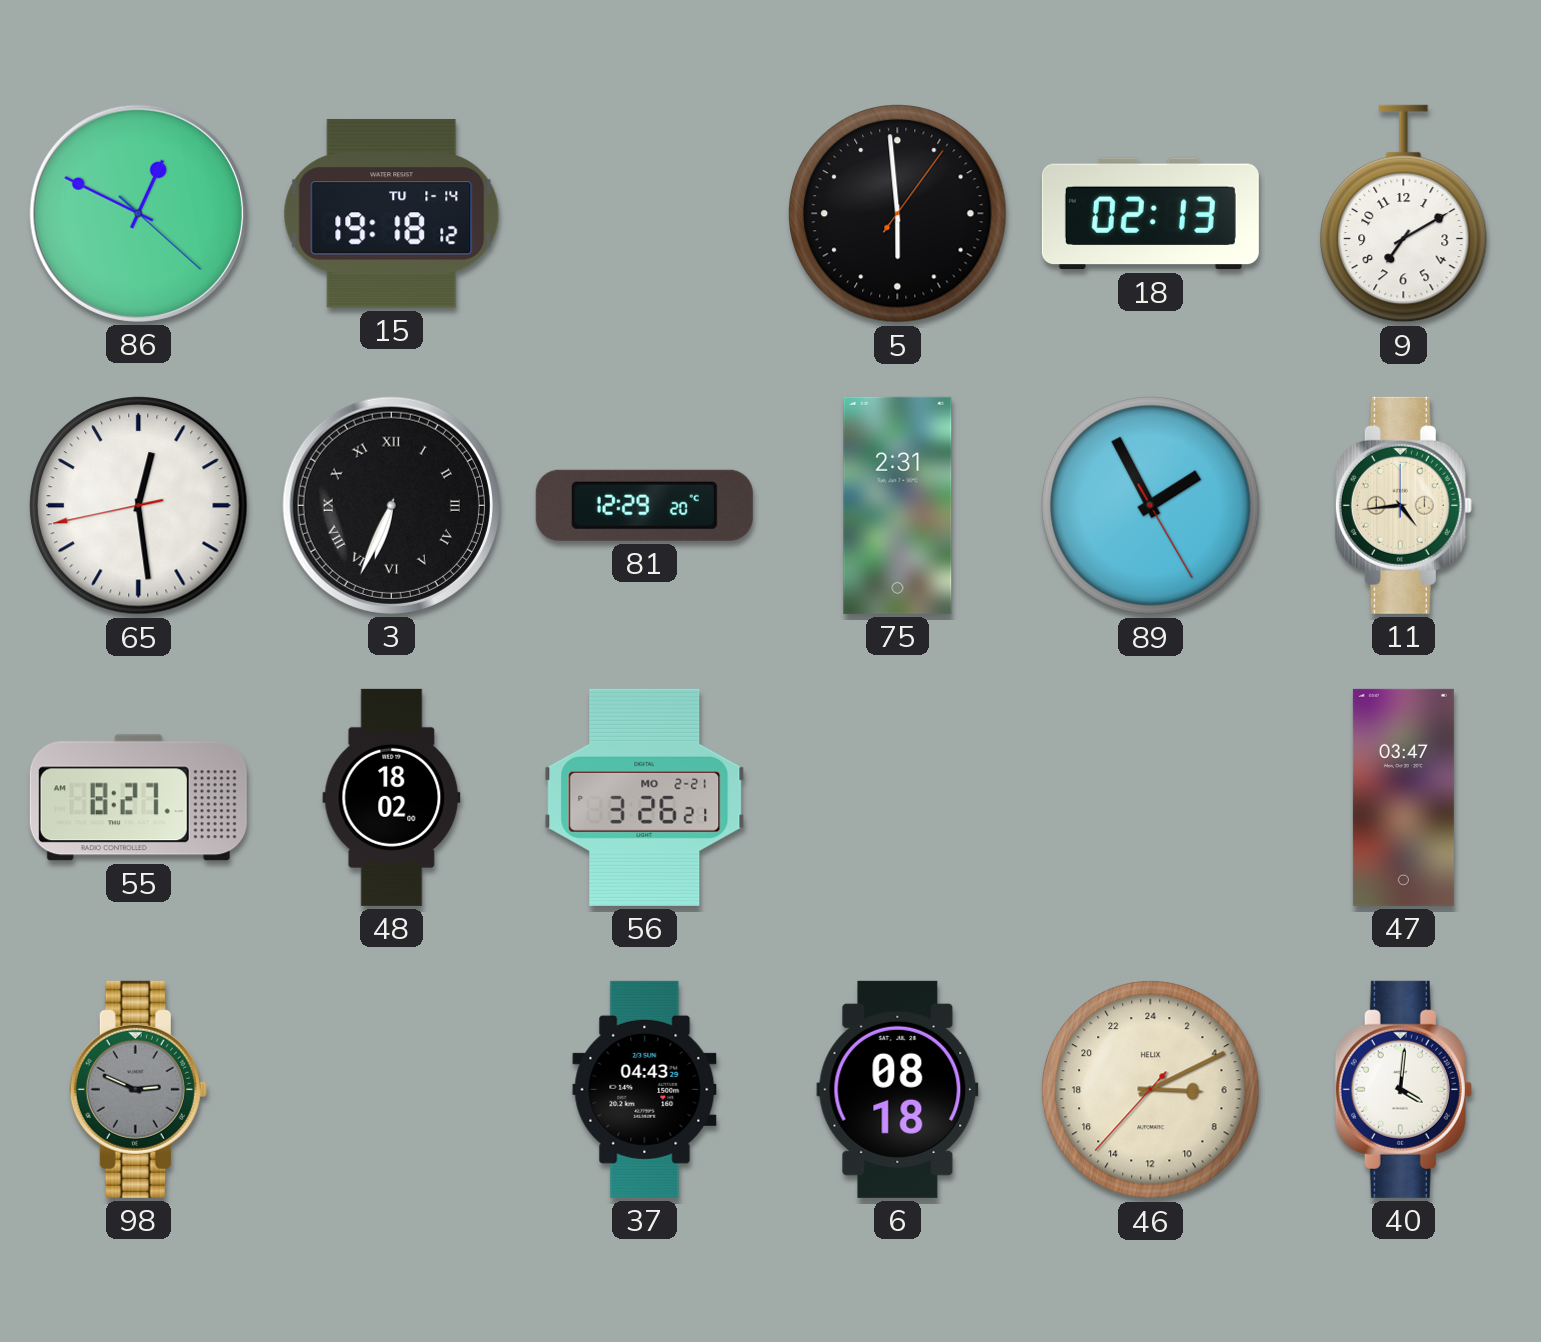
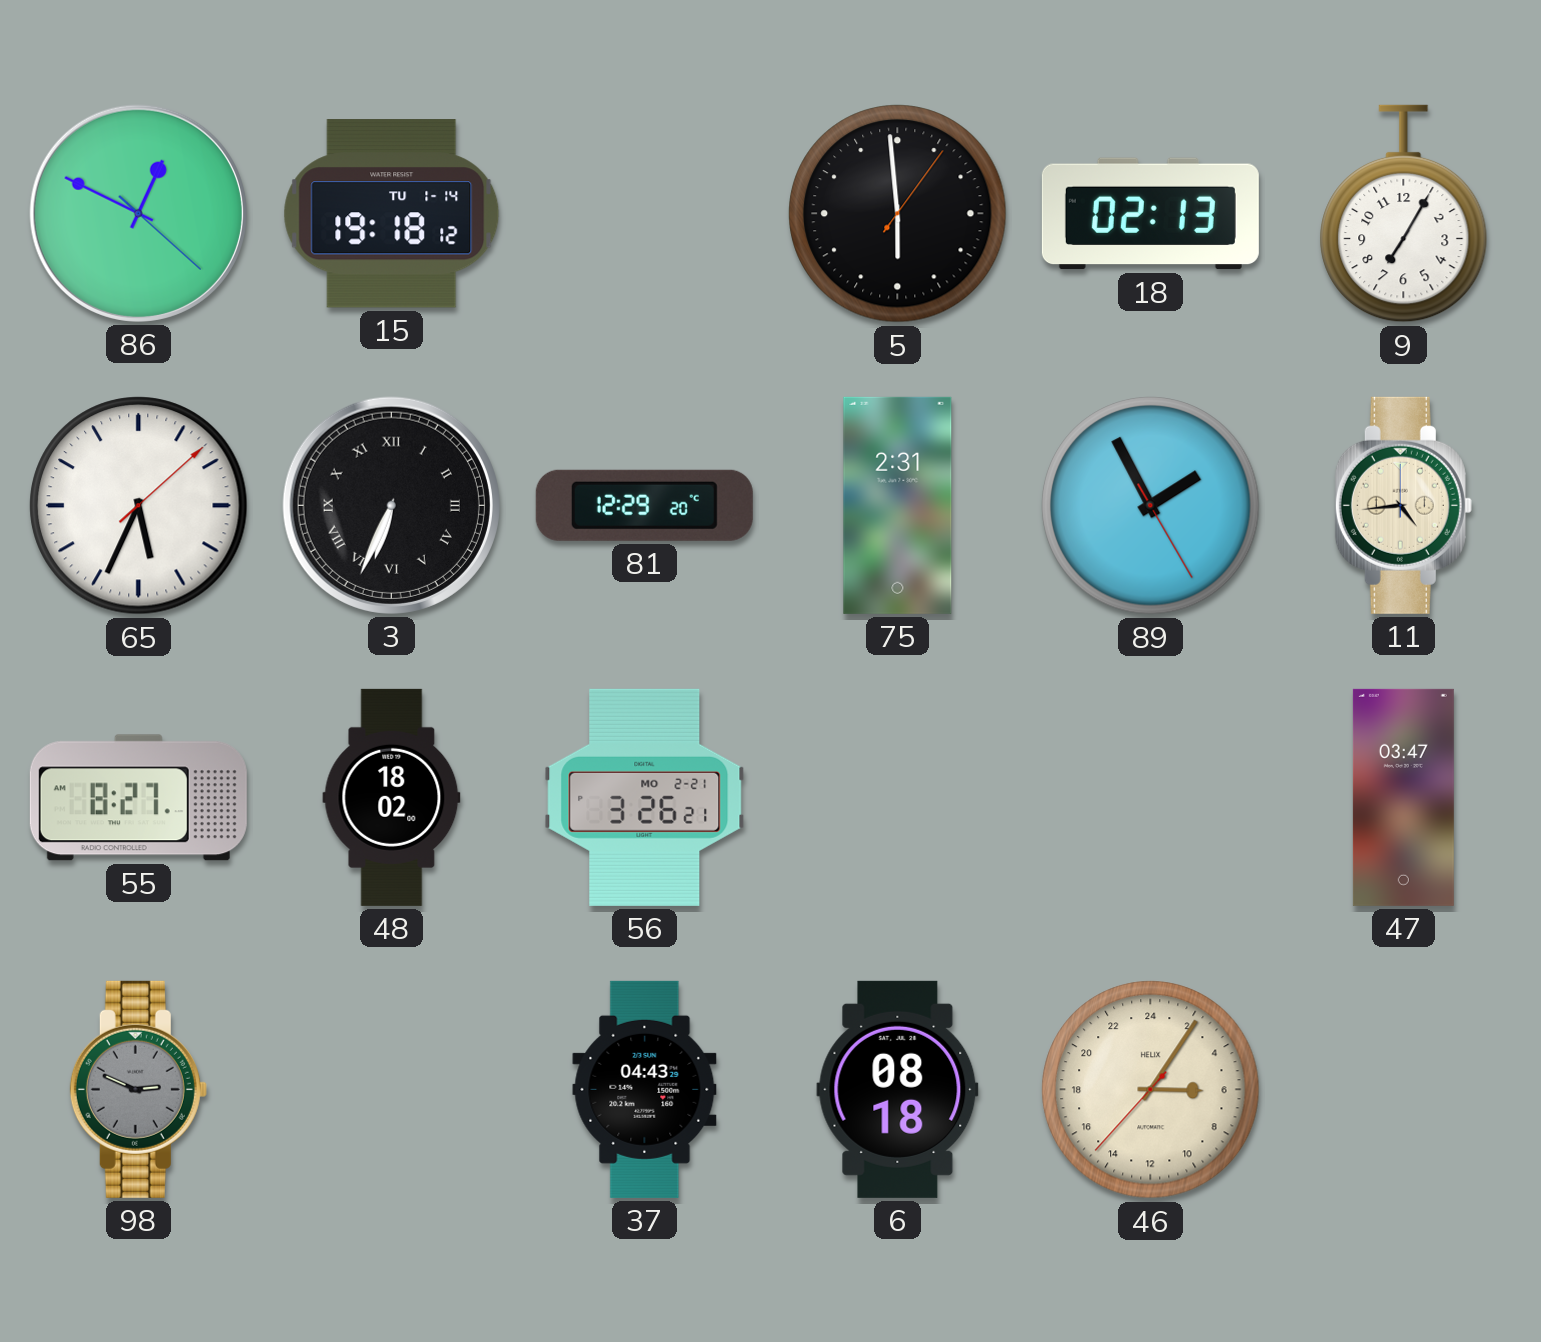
9: 7:10 -> 7:05
65: 12:28 -> 5:34
46: 6:10 -> 6:05
40: 4:01 -> none
